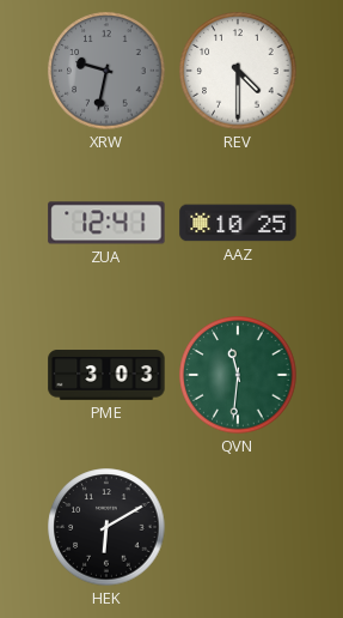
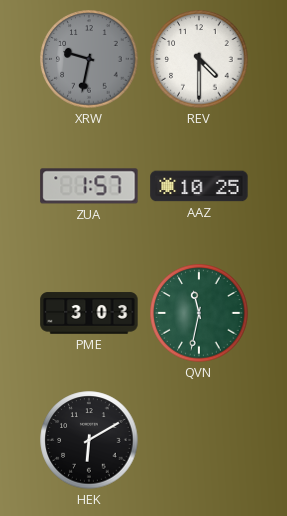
ZUA: 12:41 -> 1:57
QVN: 11:31 -> 11:32
